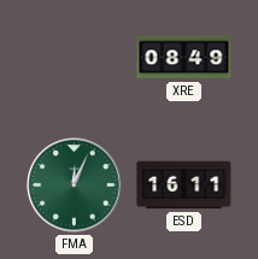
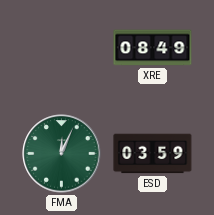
ESD: 16:11 -> 03:59
